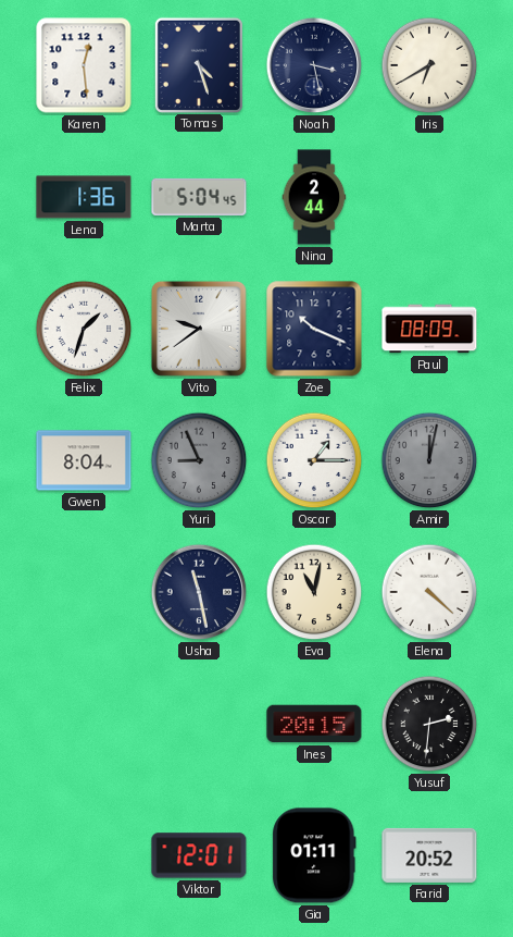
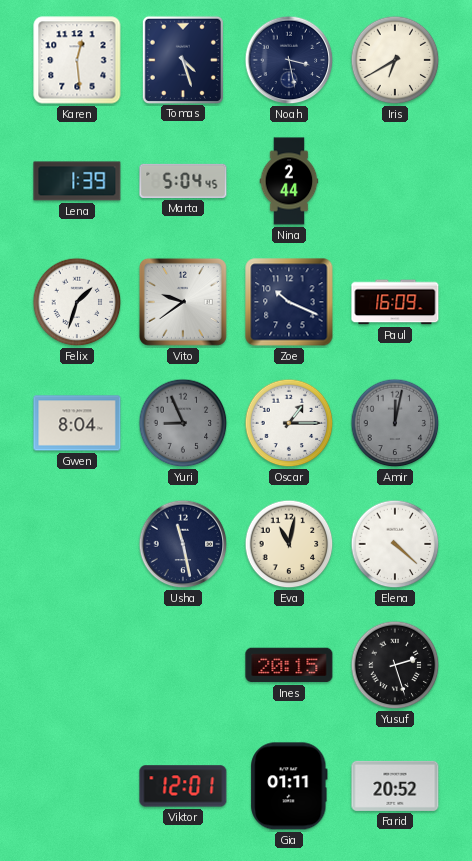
Lena: 1:36 -> 1:39
Paul: 08:09 -> 16:09
Yusuf: 2:31 -> 2:27
